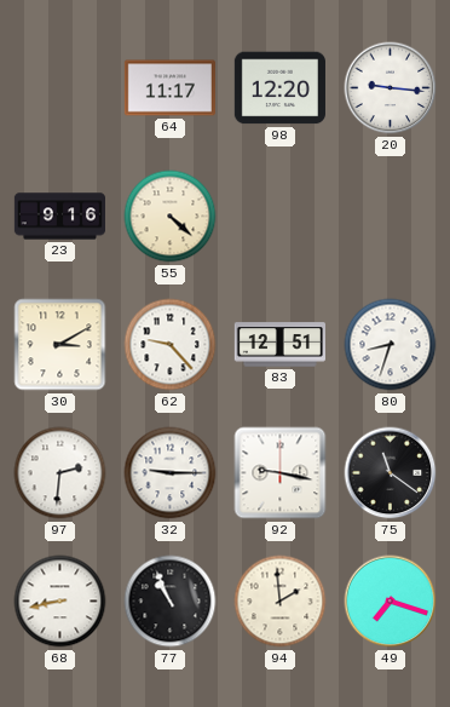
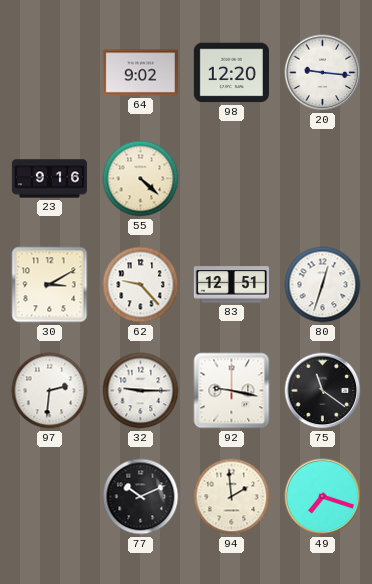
64: 11:17 -> 9:02
80: 8:33 -> 12:33
68: 8:43 -> none
77: 10:56 -> 10:11
